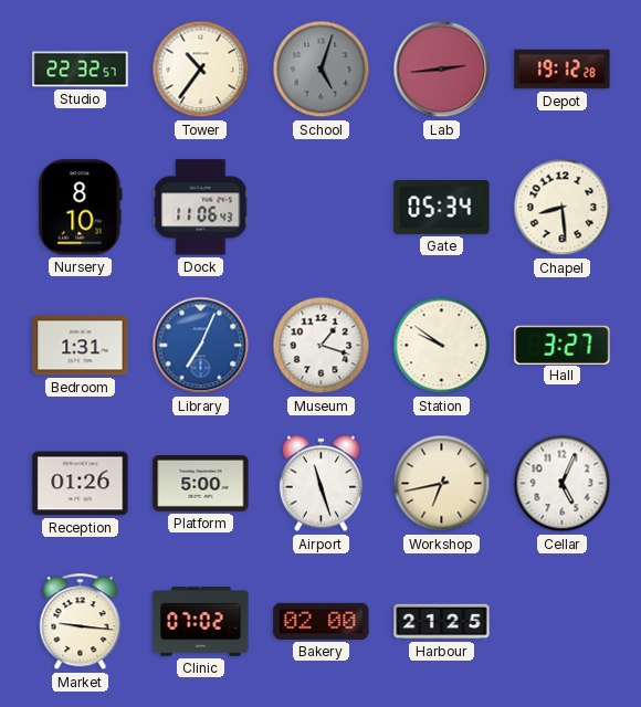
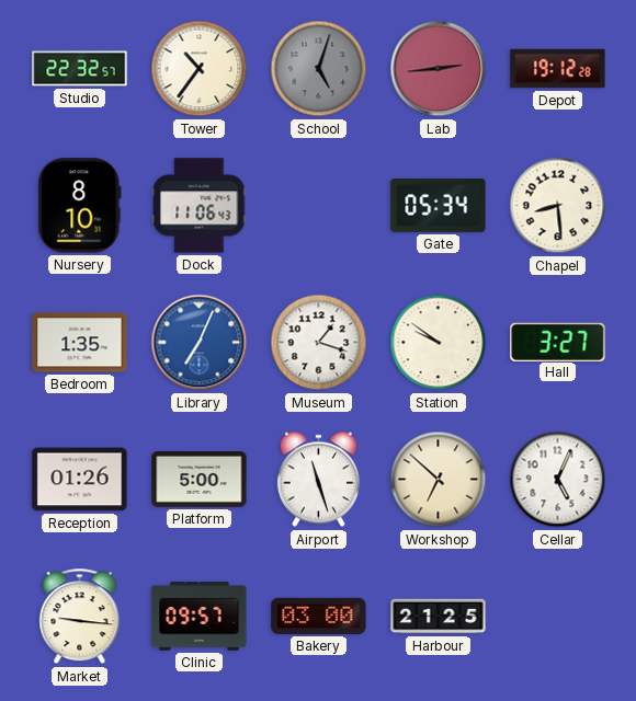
Bedroom: 1:31 -> 1:35
Workshop: 6:43 -> 6:52
Clinic: 07:02 -> 09:57
Bakery: 02:00 -> 03:00
